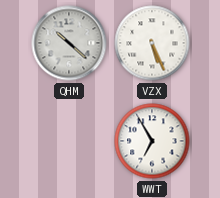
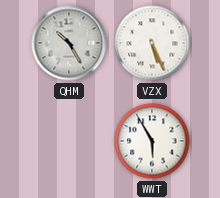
QHM: 10:22 -> 10:25
WWT: 6:55 -> 5:55
